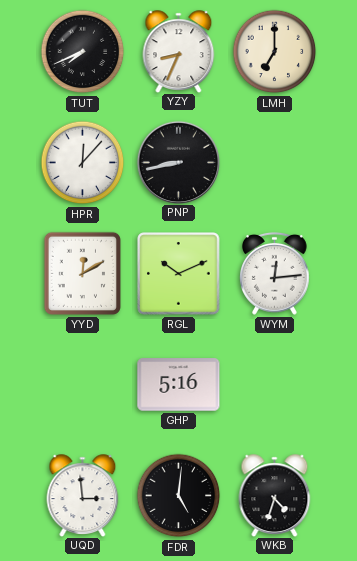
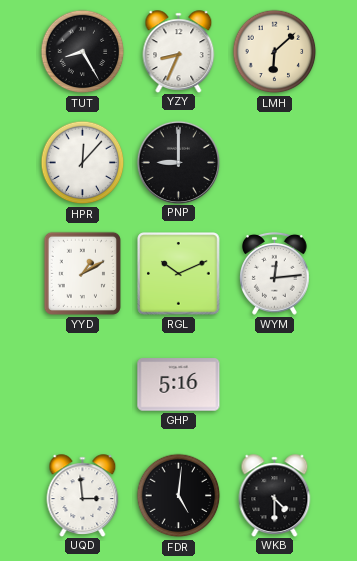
TUT: 7:41 -> 8:25
LMH: 7:00 -> 6:08
PNP: 8:43 -> 9:00
YYD: 12:10 -> 1:10
WKB: 4:33 -> 4:30
